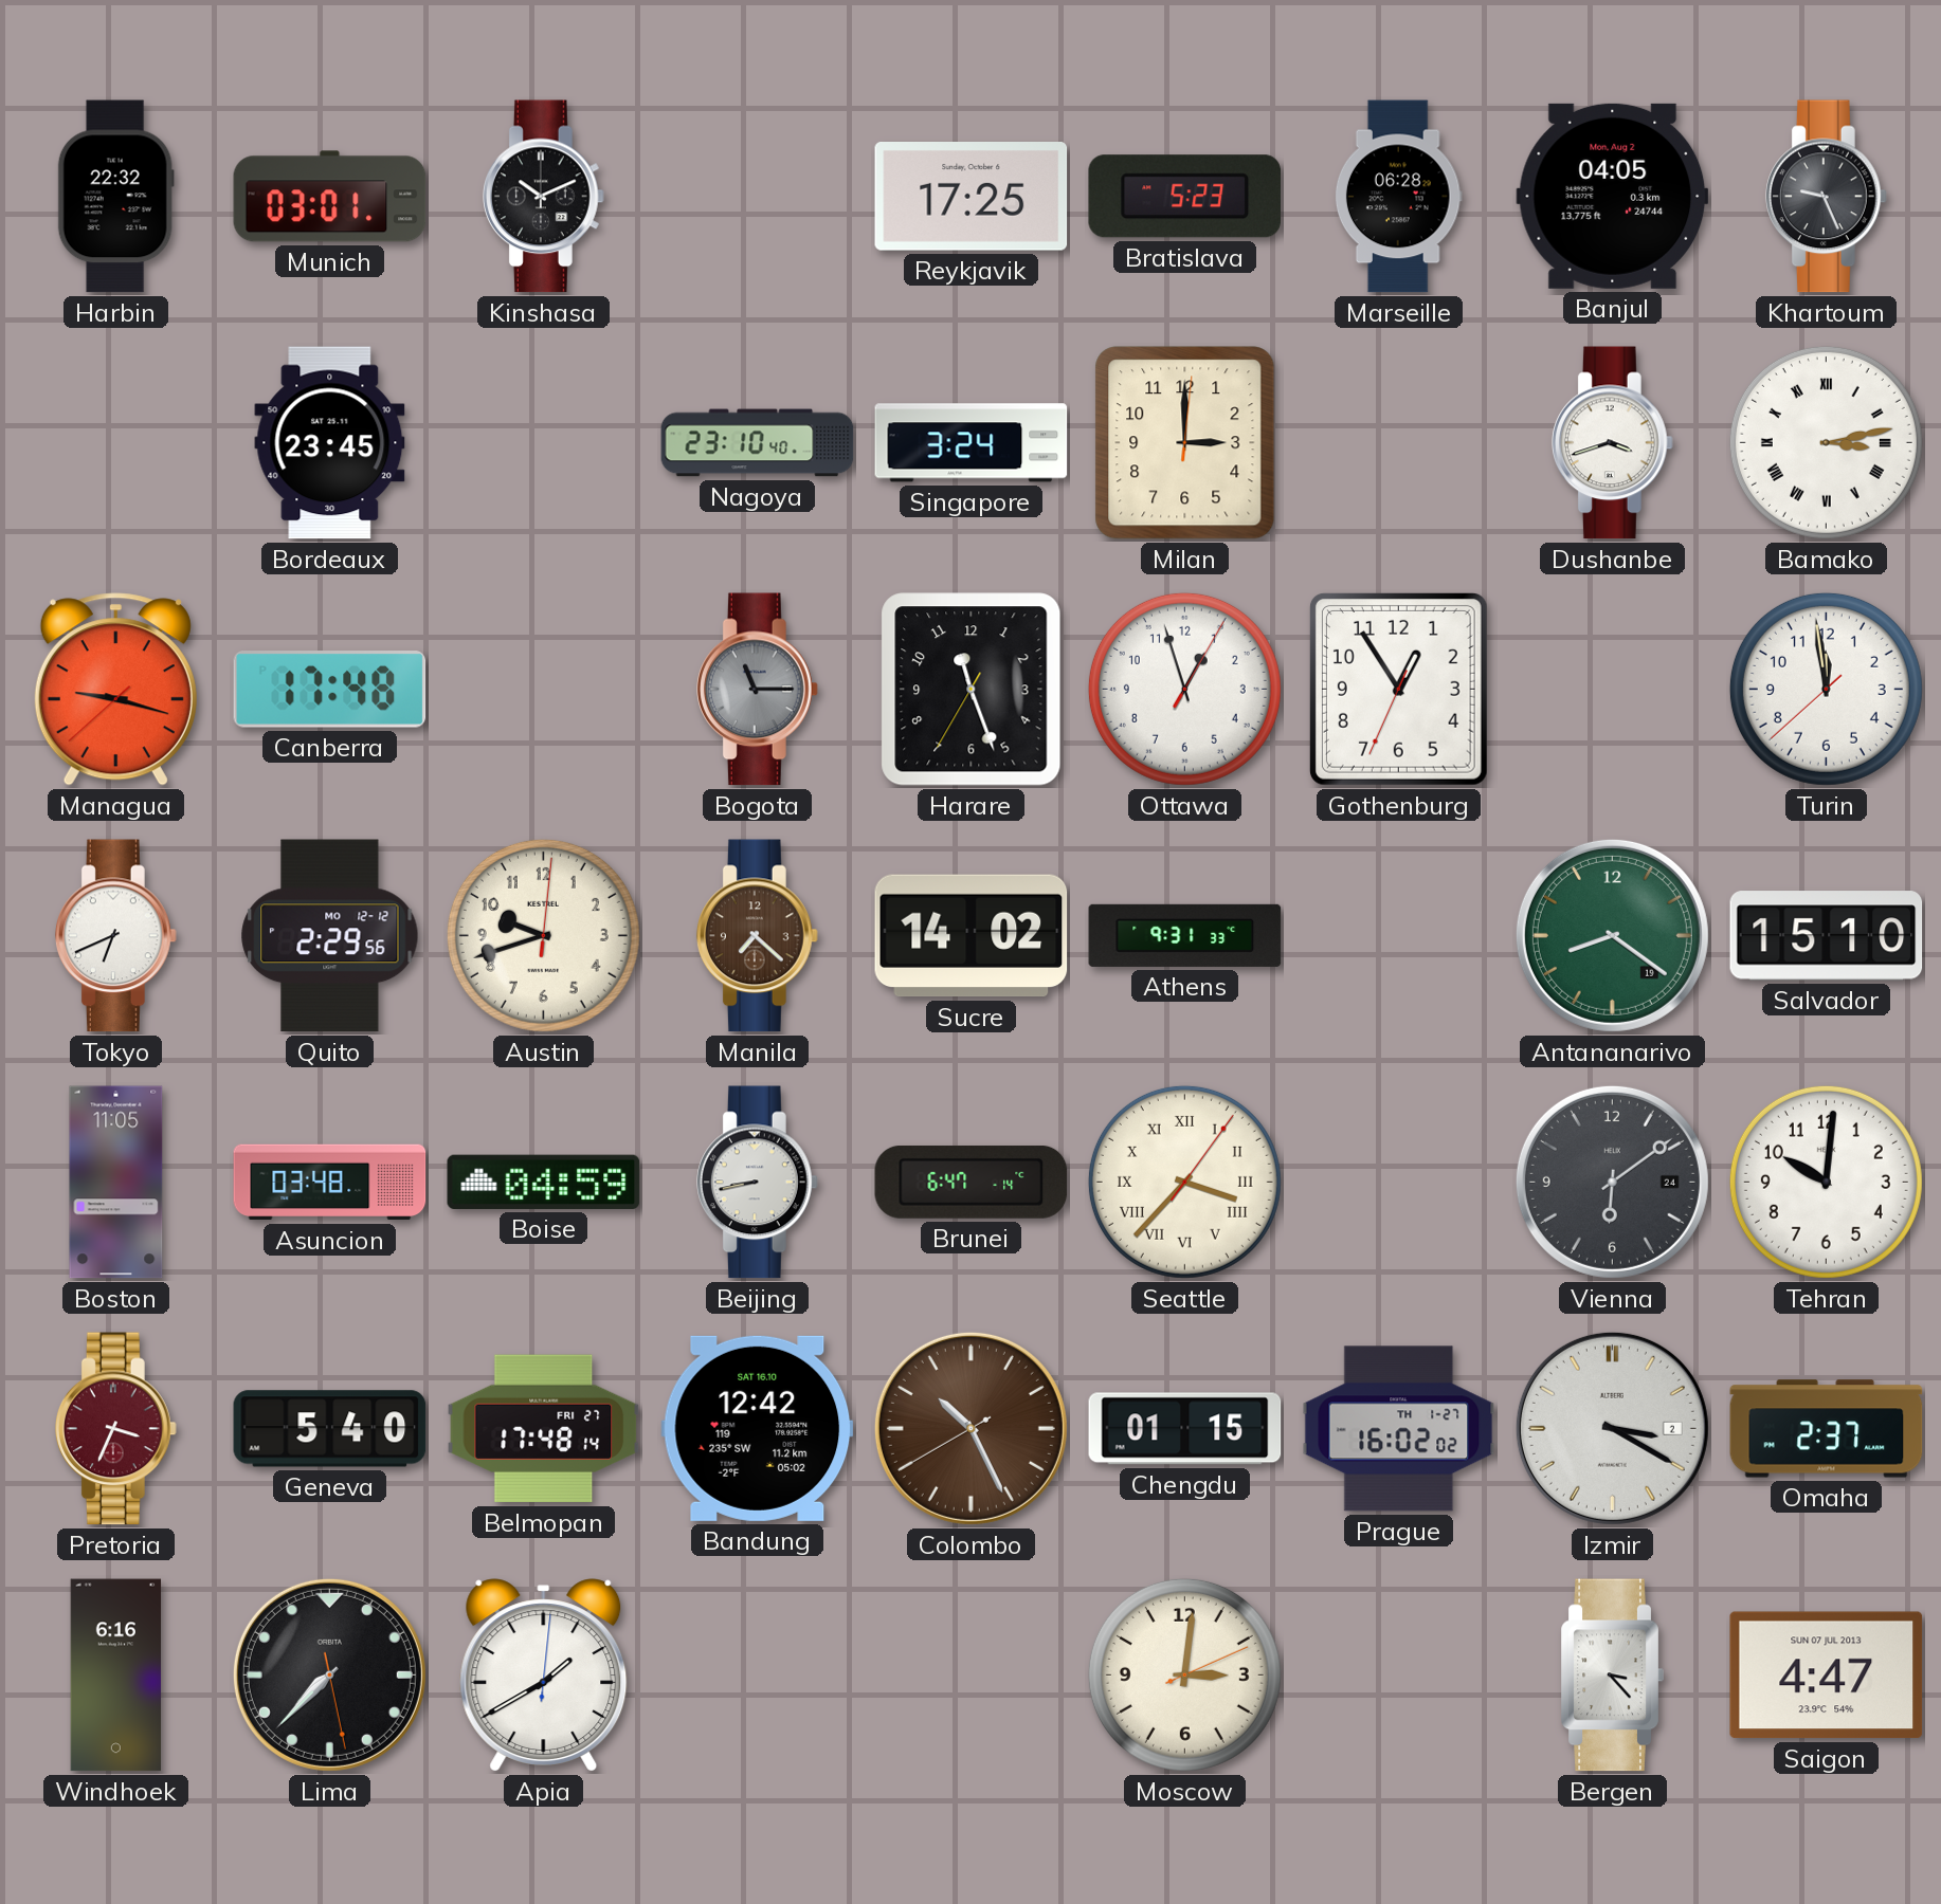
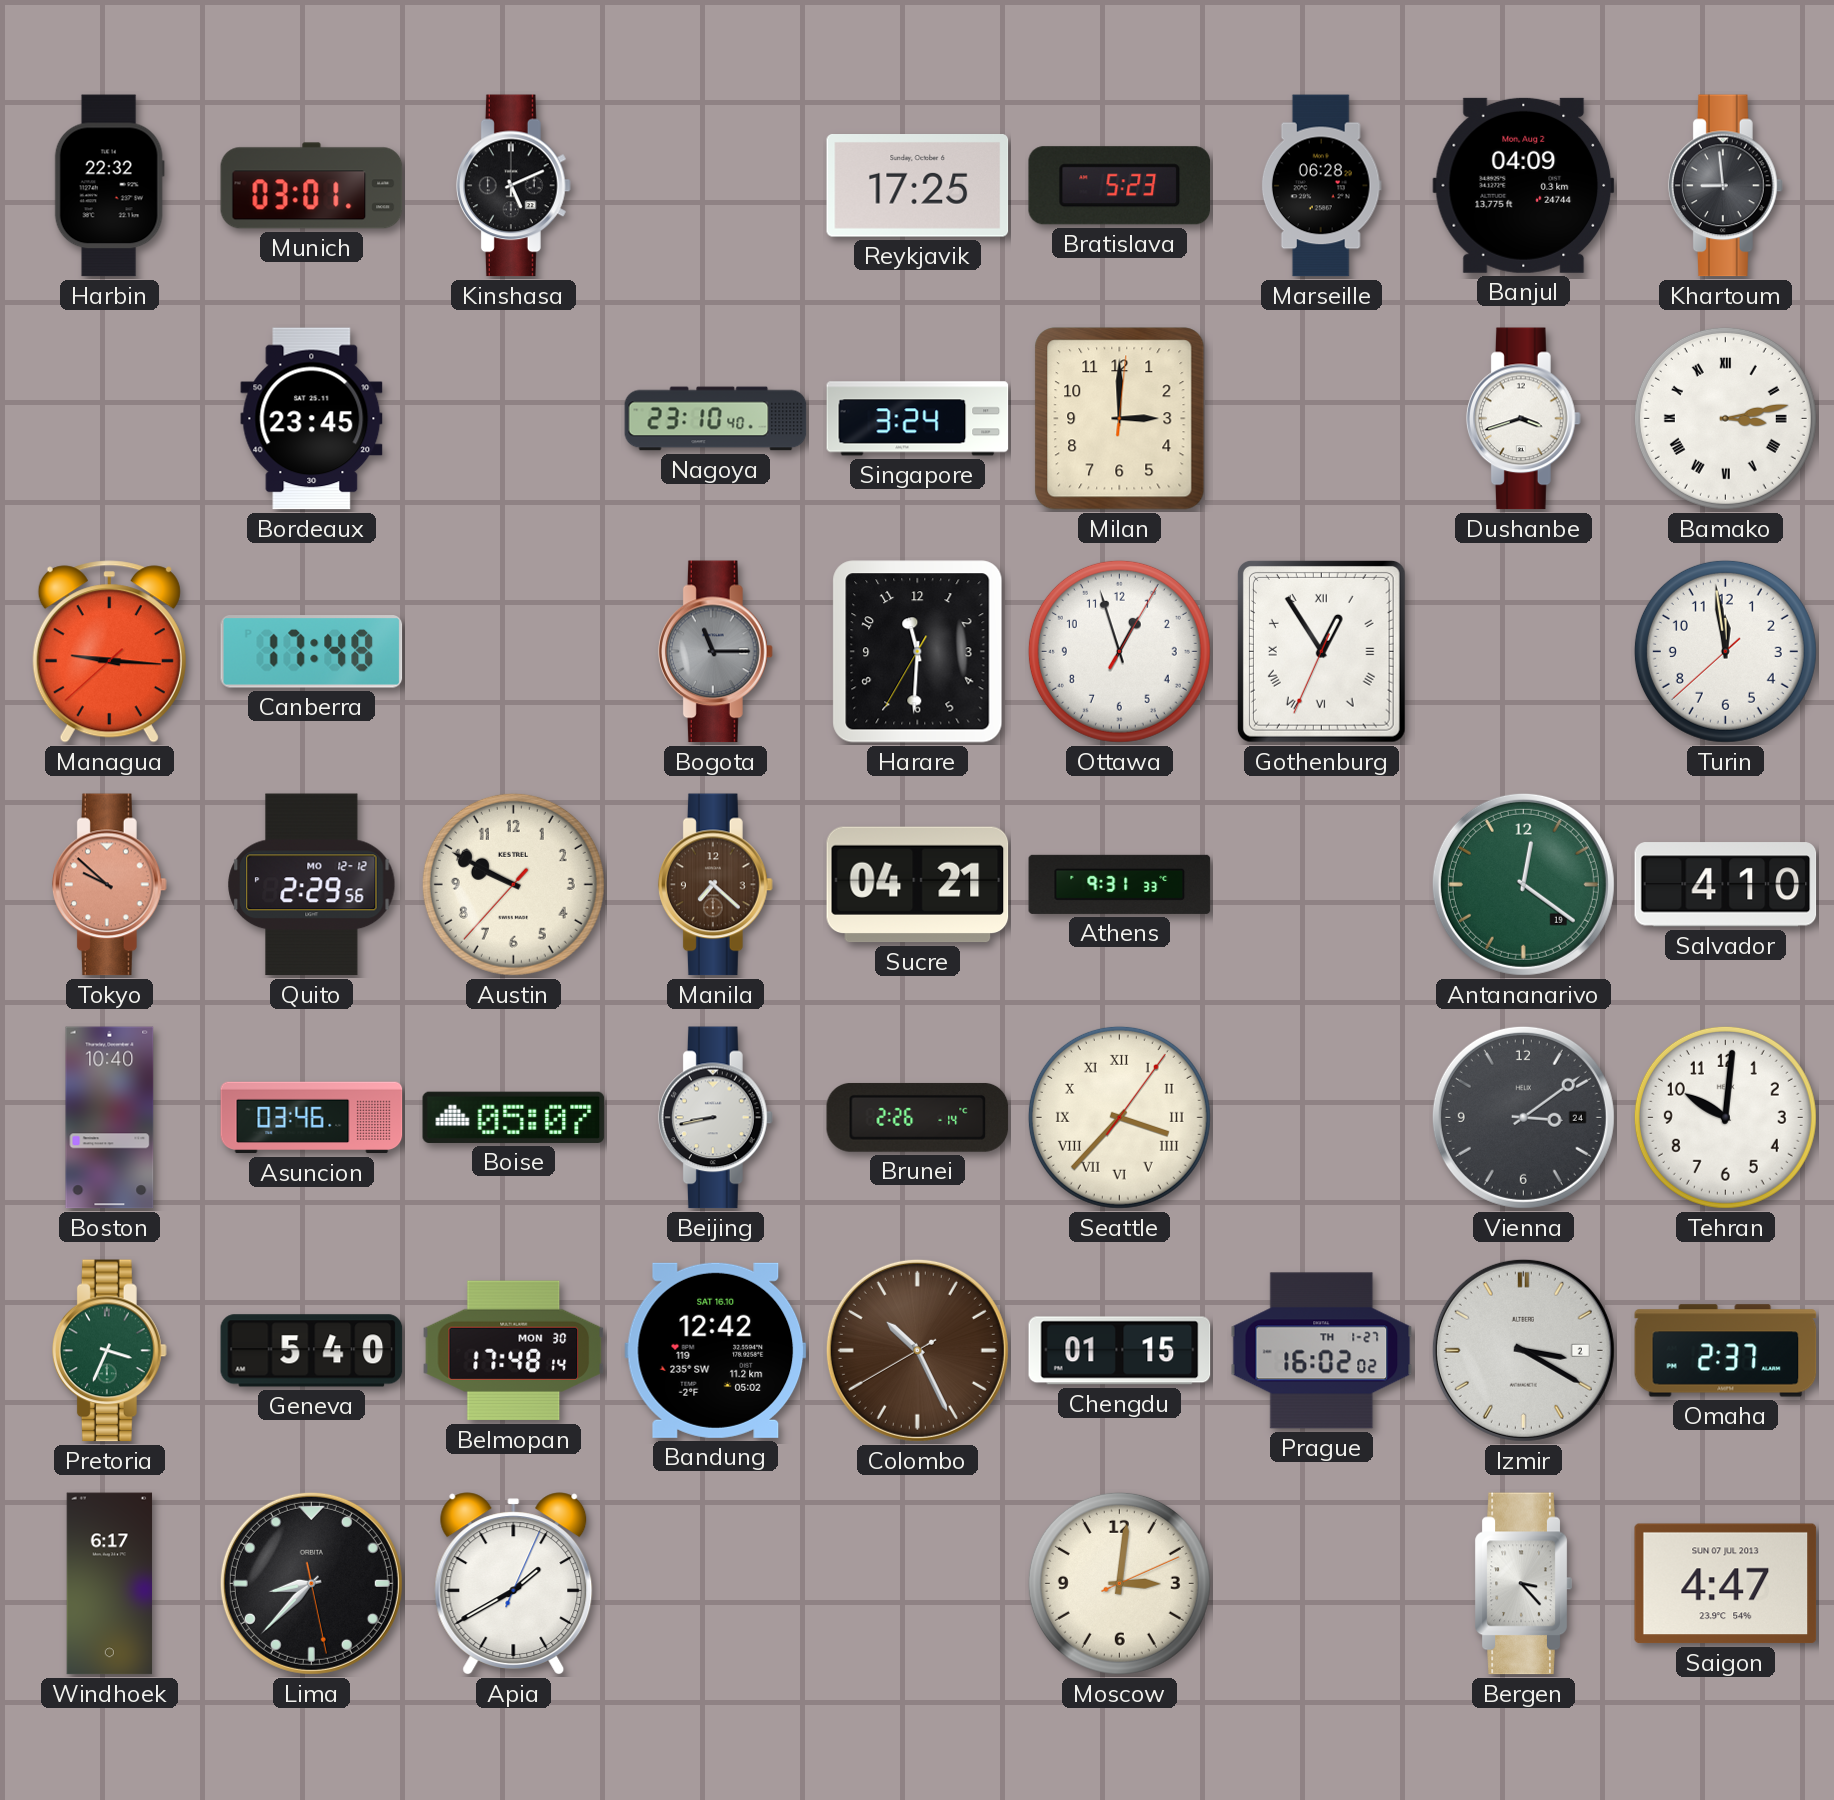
Kinshasa: 10:11 -> 5:11
Banjul: 04:05 -> 04:09
Khartoum: 9:26 -> 8:59
Managua: 9:17 -> 9:15
Harare: 11:26 -> 11:30
Gothenburg numerals: Arabic -> Roman
Tokyo: 6:41 -> 9:52
Tokyo dial: white -> salmon
Austin: 9:42 -> 9:49
Sucre: 14:02 -> 04:21
Antananarivo: 8:21 -> 12:21
Salvador: 15:10 -> 4:10
Boston: 11:05 -> 10:40
Asuncion: 03:48 -> 03:46
Boise: 04:59 -> 05:07
Brunei: 6:47 -> 2:26
Vienna: 6:09 -> 3:09
Pretoria dial: burgundy -> green
Belmopan date: FRI 27 -> MON 30
Windhoek: 6:16 -> 6:17
Lima: 7:37 -> 8:37
Apia: 1:40:01 -> 1:40:04
